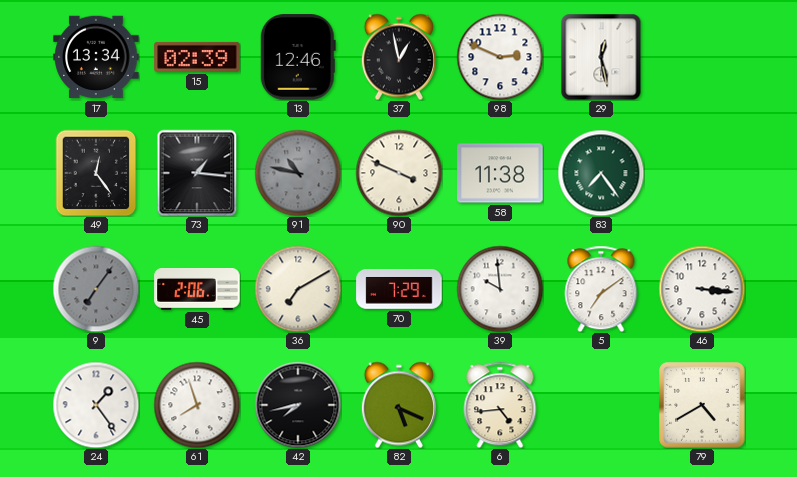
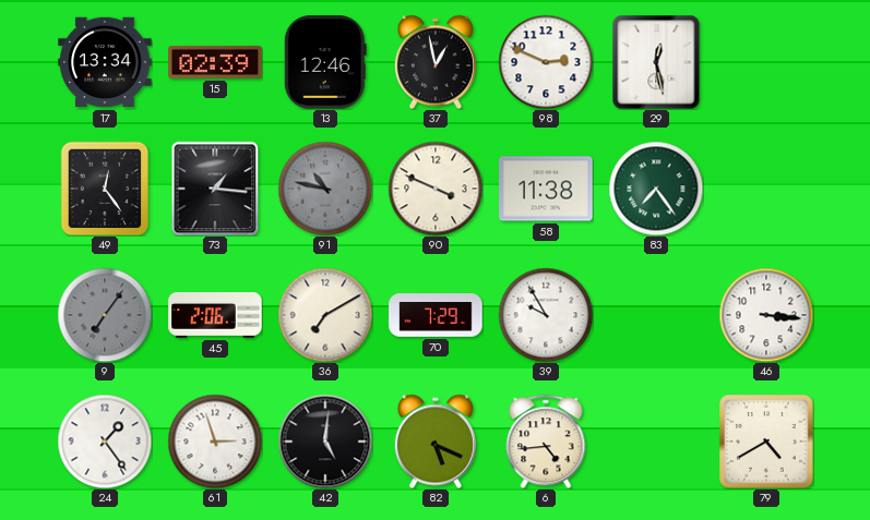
39: 9:59 -> 9:55
5: 7:09 -> none
61: 7:57 -> 2:57
42: 7:43 -> 5:01
